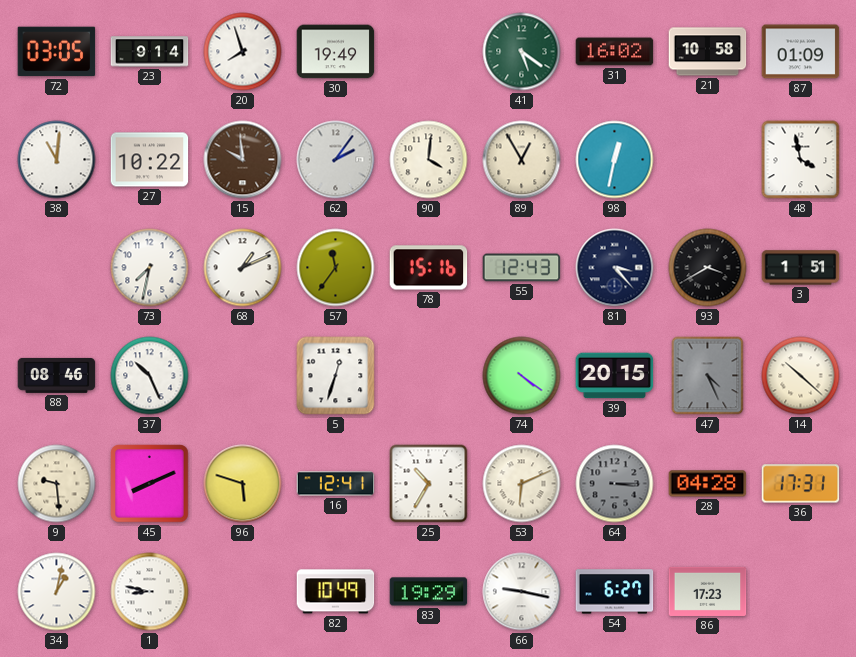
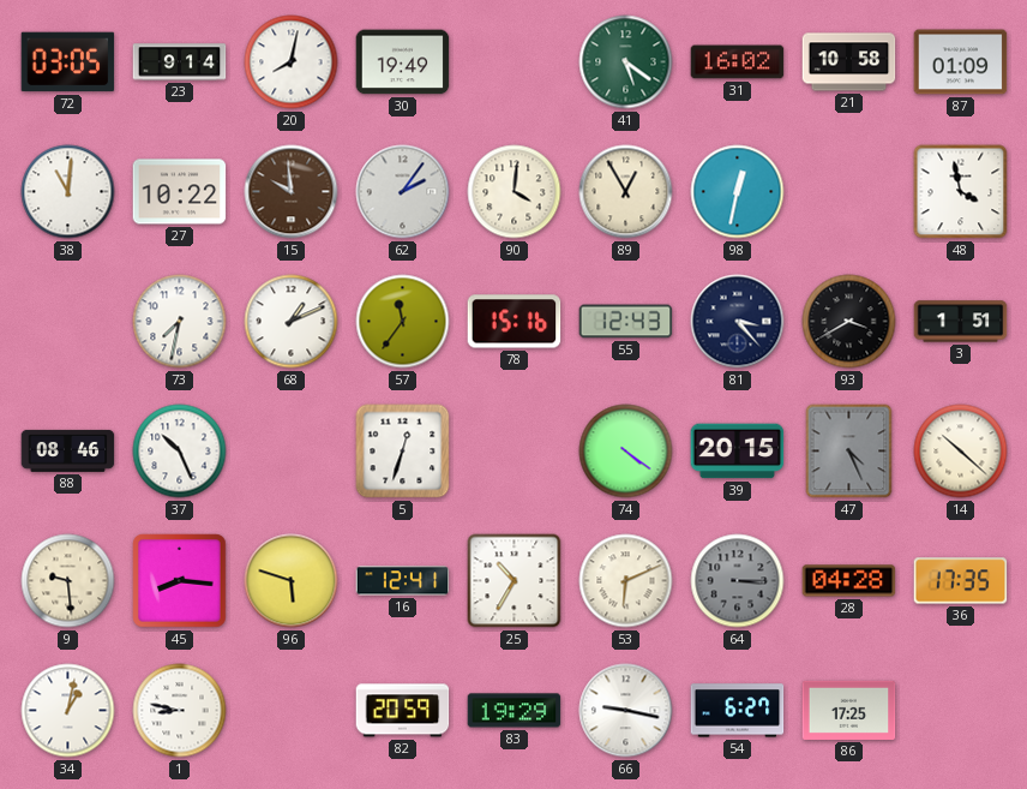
20: 7:57 -> 8:02
45: 8:11 -> 8:16
36: 17:31 -> 17:35
82: 10:49 -> 20:59
86: 17:23 -> 17:25
